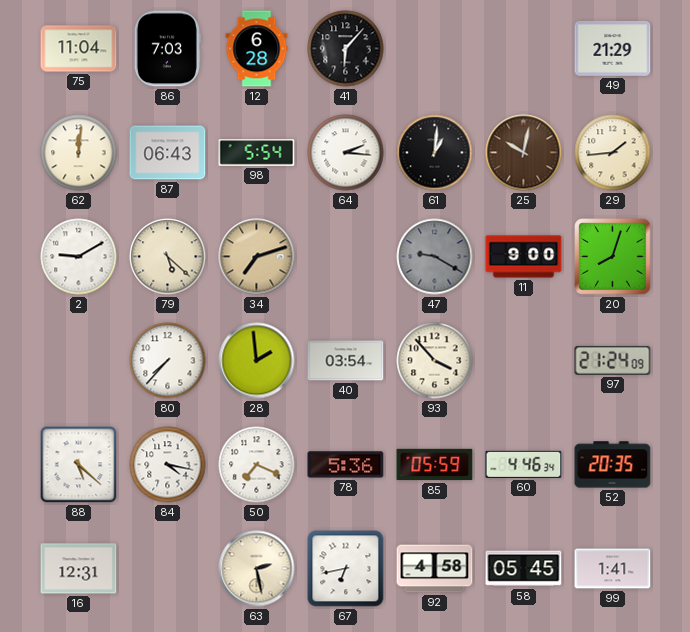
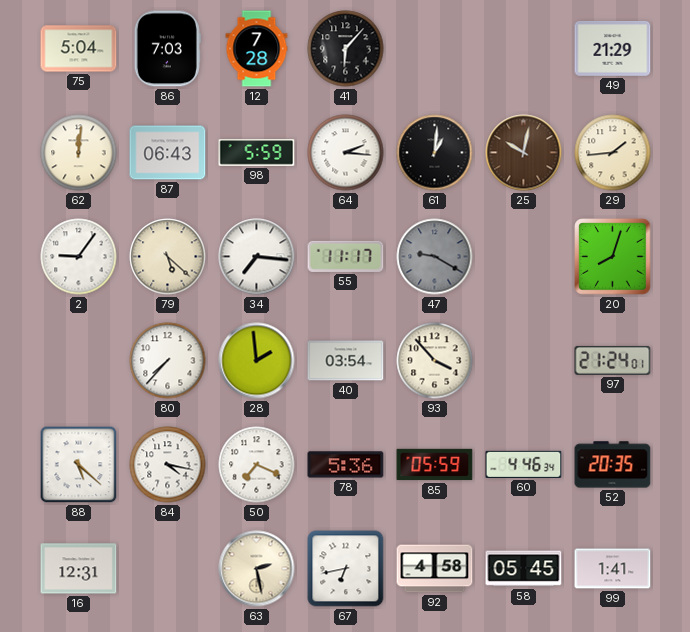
75: 11:04 -> 5:04
12: 6:28 -> 7:28
98: 5:54 -> 5:59
2: 9:10 -> 9:06
34: 7:12 -> 7:16
34 dial: champagne -> white
55: none -> 11:17
11: 9:00 -> none
97: 21:24:09 -> 21:24:01
